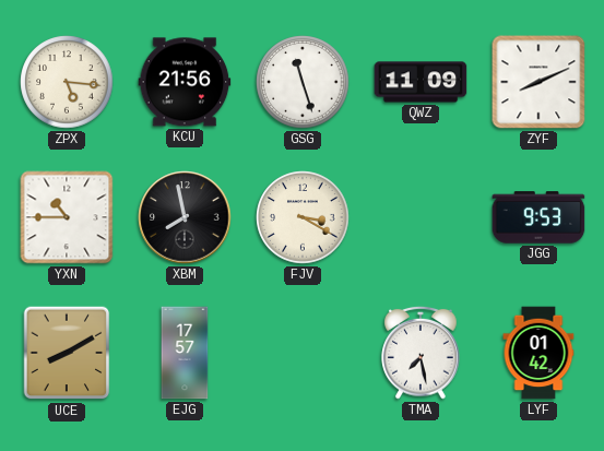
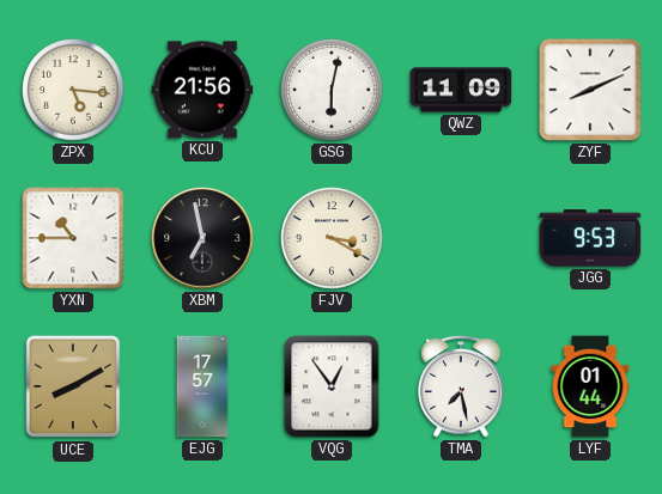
GSG: 11:27 -> 6:02
XBM: 7:58 -> 6:58
VQG: none -> 12:54
LYF: 01:42 -> 01:44
